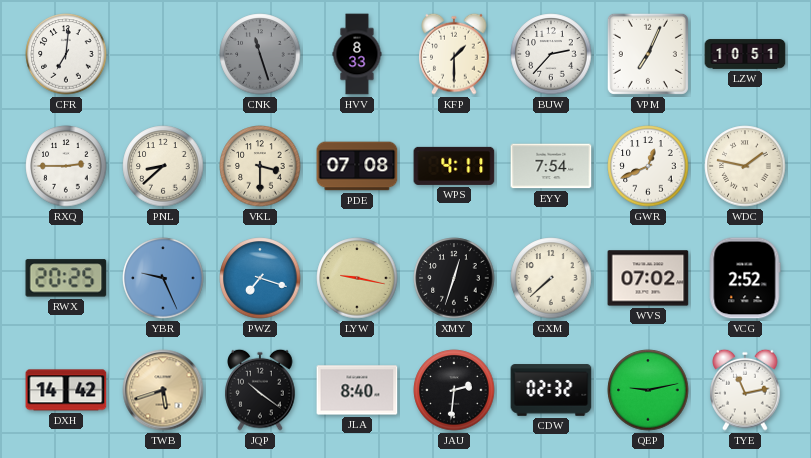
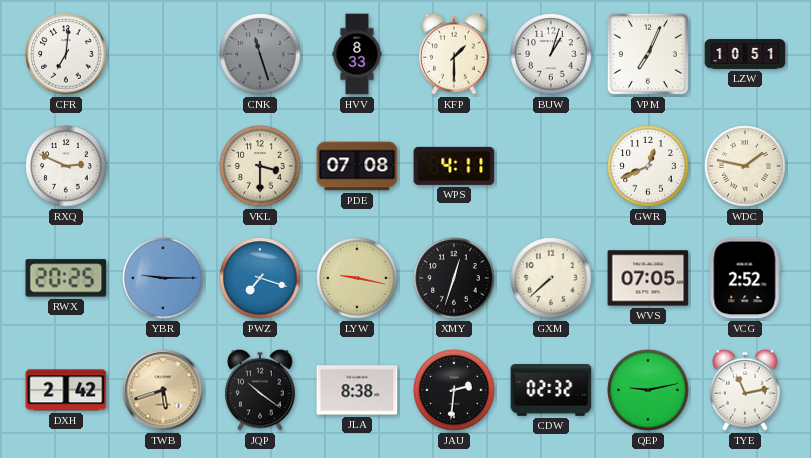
BUW: 2:37 -> 1:03
RXQ: 2:45 -> 2:49
PNL: 8:38 -> none
EYY: 7:54 -> none
YBR: 9:26 -> 9:15
WVS: 07:02 -> 07:05
DXH: 14:42 -> 2:42
JLA: 8:40 -> 8:38
